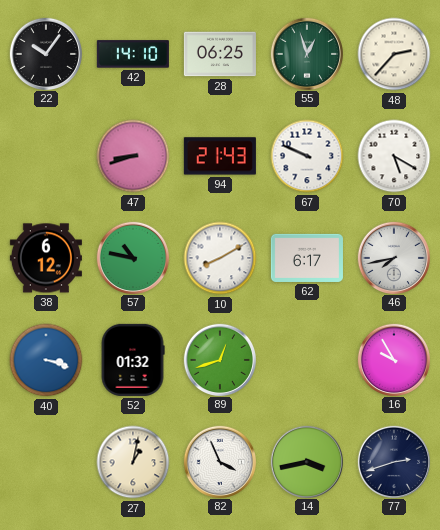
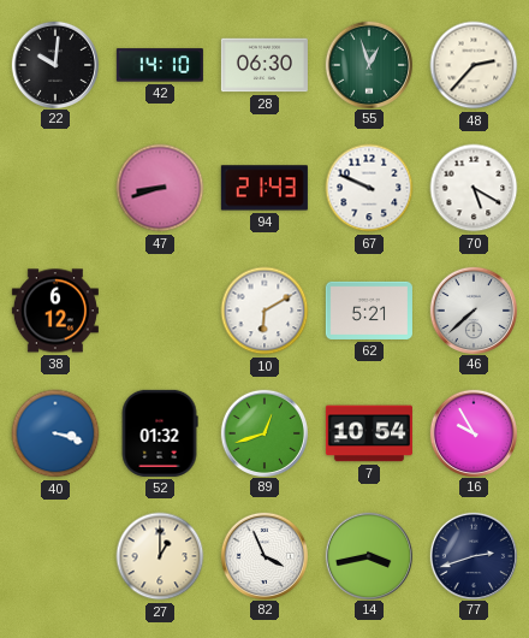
22: 10:06 -> 10:01
28: 06:25 -> 06:30
57: 10:47 -> none
10: 8:10 -> 6:10
62: 6:17 -> 5:21
46: 7:43 -> 7:38
7: none -> 10:54
27: 1:02 -> 1:00
